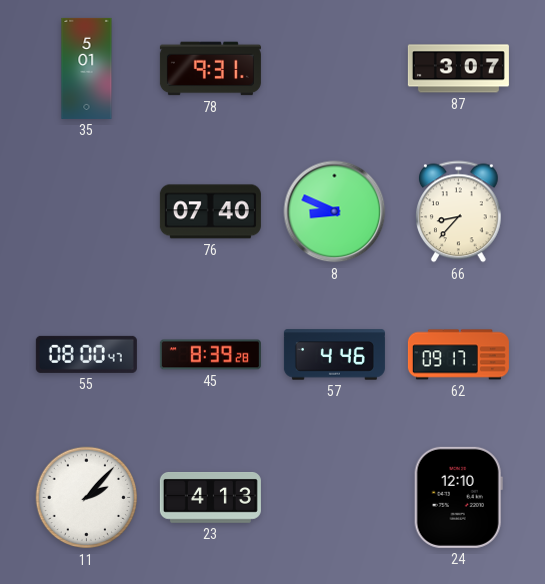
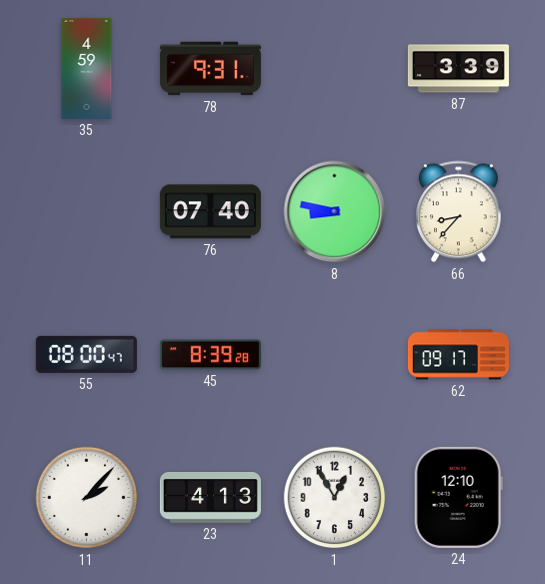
35: 5:01 -> 4:59
87: 3:07 -> 3:39
8: 8:49 -> 8:47
57: 4:46 -> none
1: none -> 12:55
